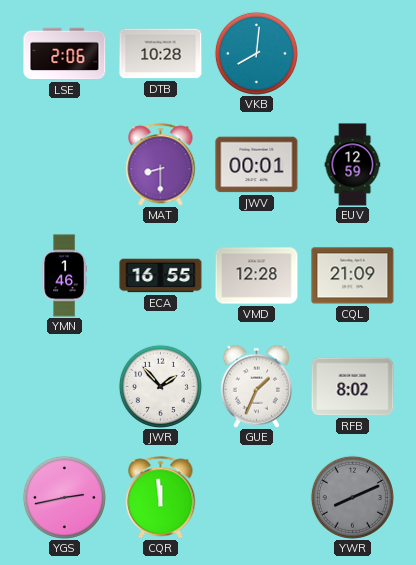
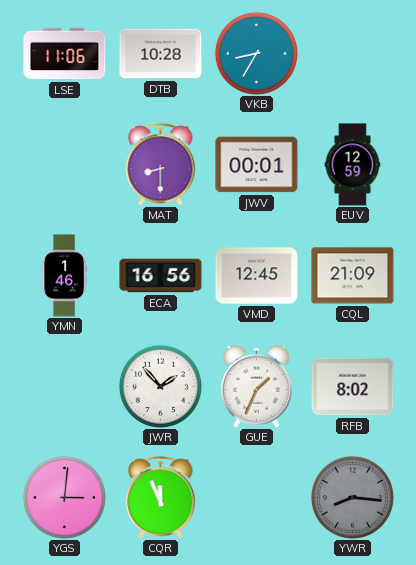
LSE: 2:06 -> 11:06
VKB: 8:01 -> 8:35
ECA: 16:55 -> 16:56
VMD: 12:28 -> 12:45
YGS: 2:43 -> 3:01
CQR: 11:59 -> 11:56
YWR: 8:11 -> 8:16
